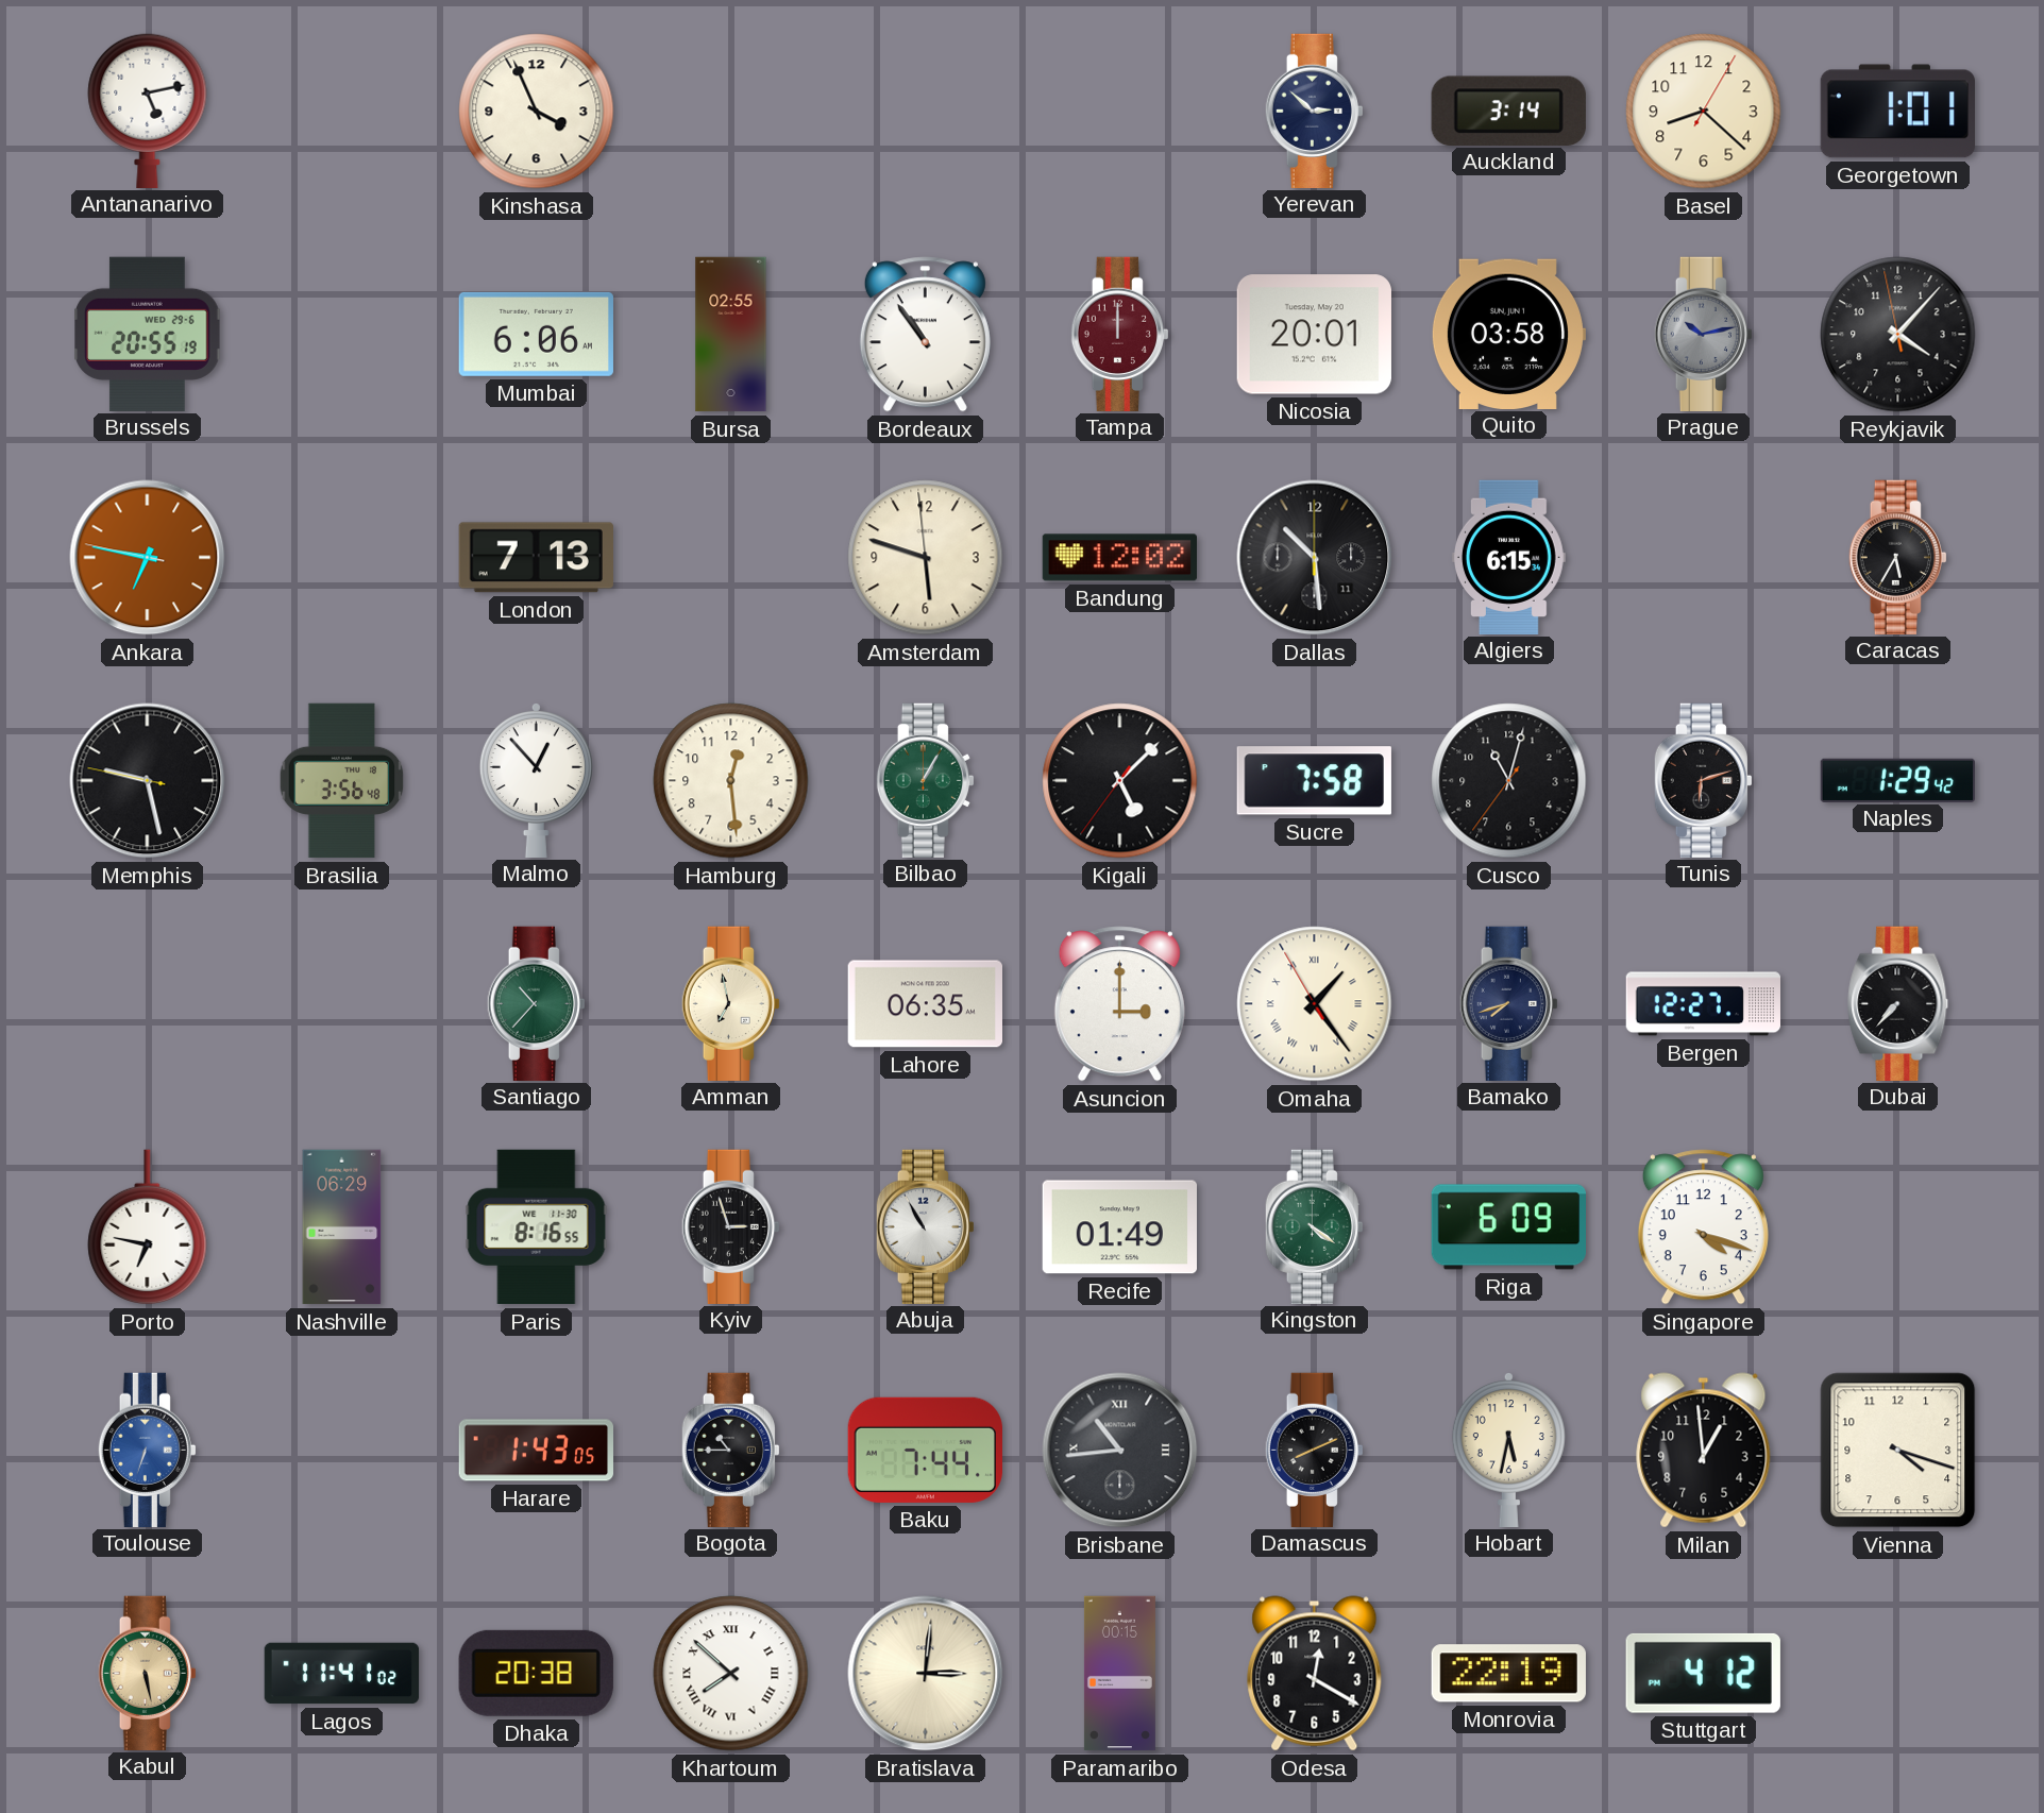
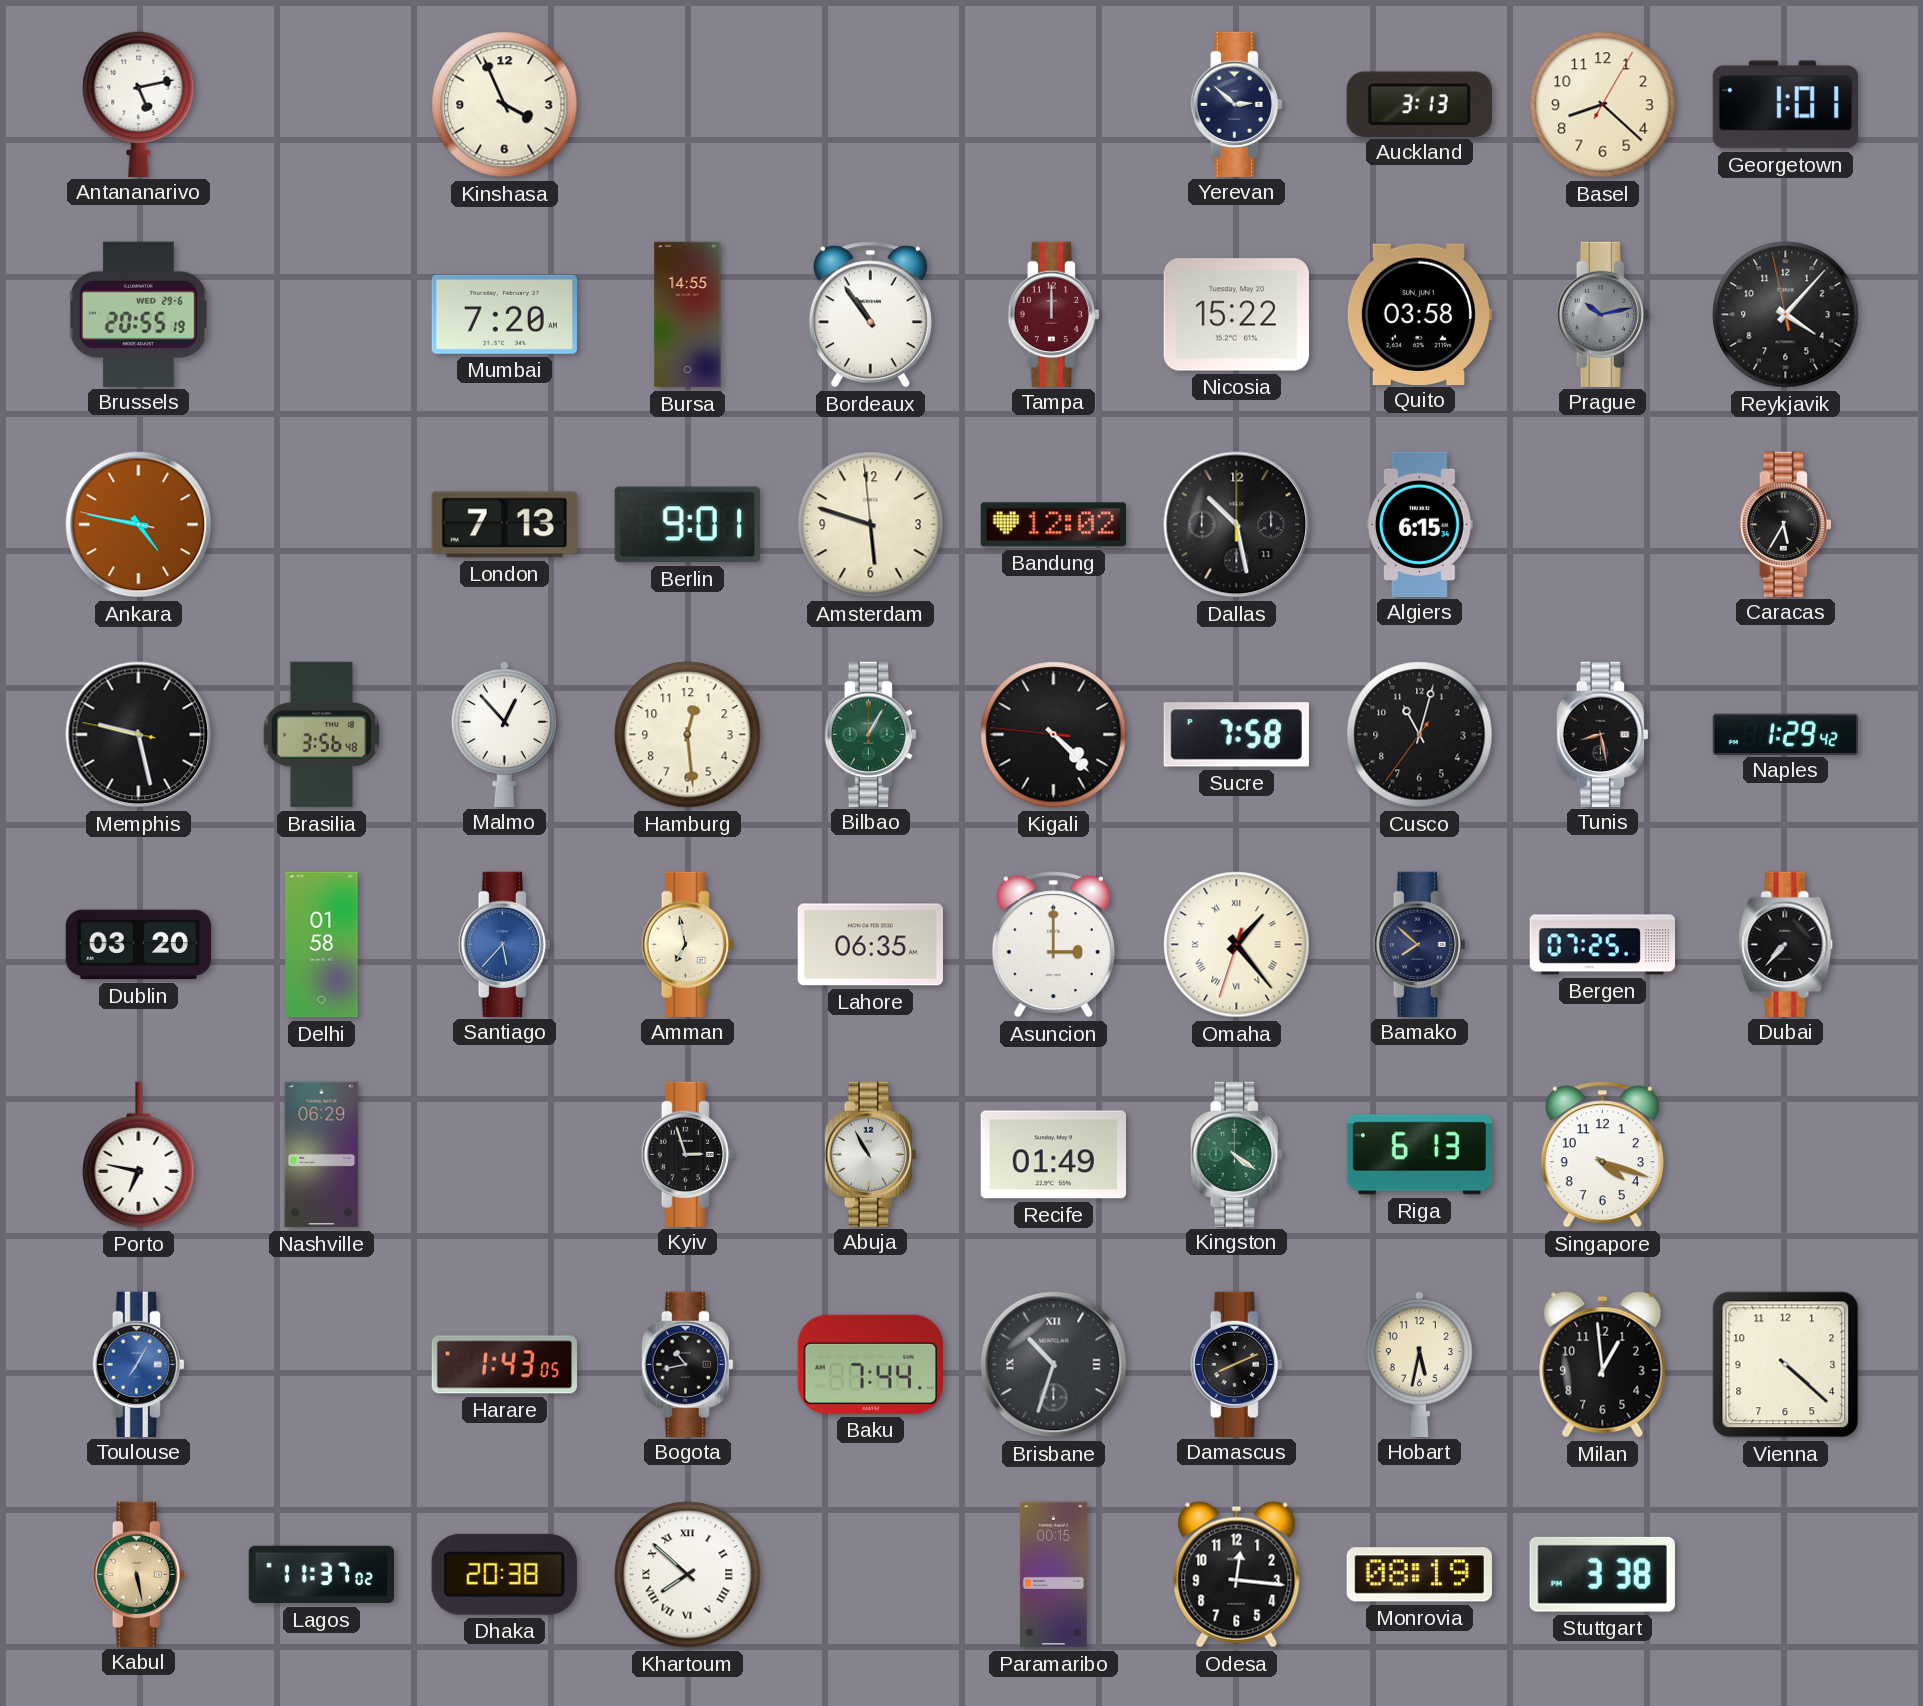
Auckland: 3:14 -> 3:13
Mumbai: 6:06 -> 7:20
Bursa: 02:55 -> 14:55
Nicosia: 20:01 -> 15:22
Ankara: 6:46 -> 4:46
Berlin: none -> 9:01
Dallas: 10:29 -> 10:28
Kigali: 5:07 -> 4:22
Tunis: 6:12 -> 8:28
Dublin: none -> 03:20
Delhi: none -> 01:58
Santiago: 10:37 -> 5:37
Santiago dial: green -> blue
Omaha: 1:23:55 -> 1:23:33
Bamako: 7:42 -> 7:52
Bergen: 12:27 -> 07:25
Paris: 8:16 -> none
Riga: 6:09 -> 6:13
Toulouse: 6:33 -> 7:05
Bogota: 10:45 -> 10:43
Brisbane: 10:44 -> 10:33
Vienna: 4:18 -> 4:22
Lagos: 11:41 -> 11:37
Bratislava: 3:01 -> none
Odesa: 12:20 -> 12:16
Monrovia: 22:19 -> 08:19
Stuttgart: 4:12 -> 3:38
